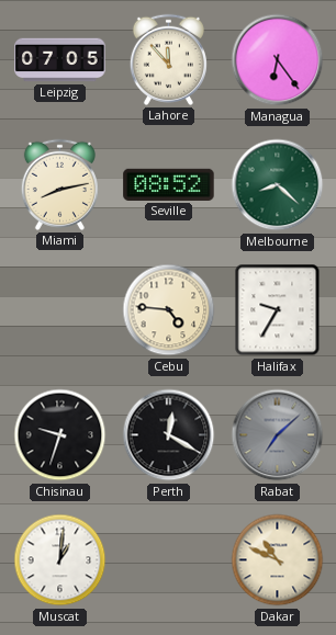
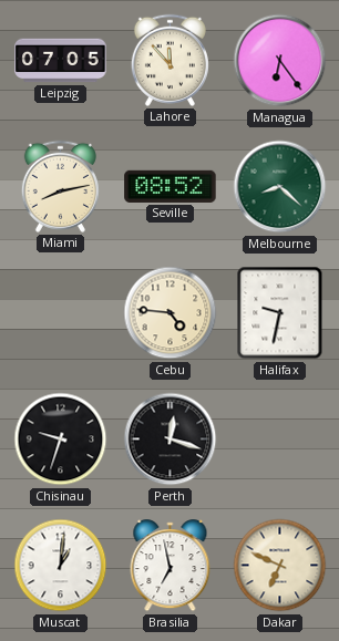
Halifax: 9:35 -> 9:32
Perth: 12:20 -> 12:18
Rabat: 7:08 -> none
Brasilia: none -> 6:58
Dakar: 10:49 -> 6:49
